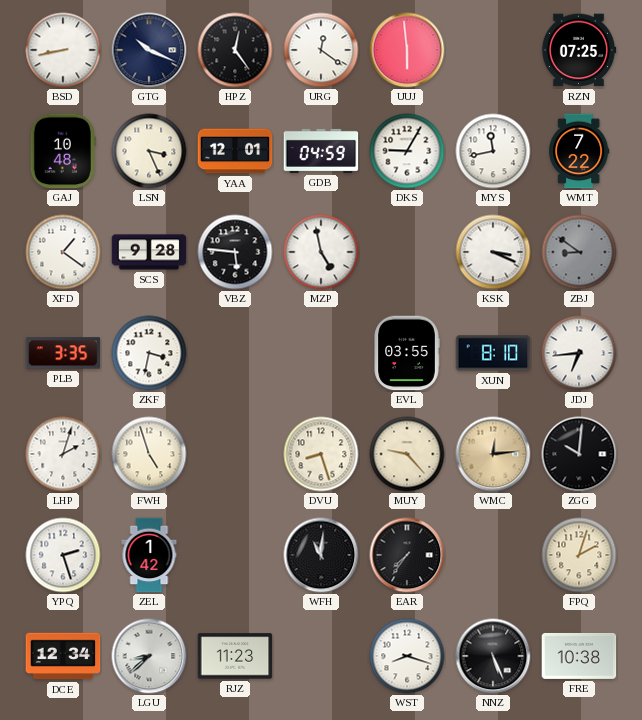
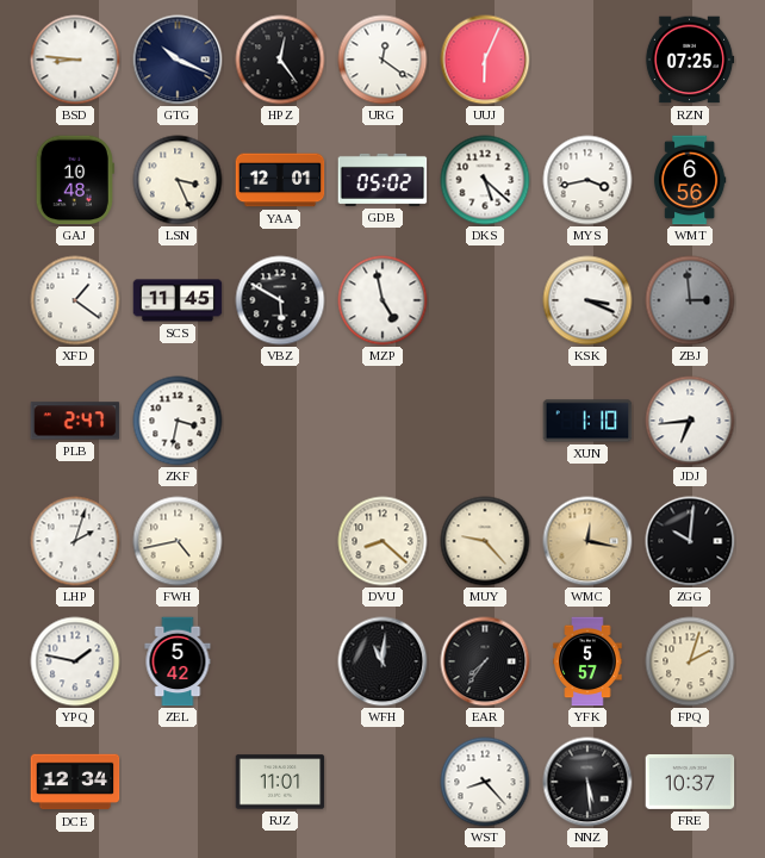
BSD: 8:43 -> 8:46
UUJ: 5:59 -> 6:04
GDB: 04:59 -> 05:02
DKS: 9:05 -> 5:22
MYS: 11:43 -> 3:43
WMT: 7:22 -> 6:56
SCS: 9:28 -> 11:45
VBZ: 5:46 -> 5:50
ZBJ: 8:51 -> 2:59
PLB: 3:35 -> 2:47
EVL: 03:55 -> none
XUN: 8:10 -> 1:10
FWH: 4:57 -> 4:43
DVU: 8:27 -> 8:22
WMC: 12:14 -> 12:17
YPQ: 2:27 -> 1:47
ZEL: 1:42 -> 5:42
YFK: none -> 5:57
LGU: 8:38 -> none
RJZ: 11:23 -> 11:01
WST: 8:18 -> 8:23
NNZ: 5:26 -> 5:29
FRE: 10:38 -> 10:37
